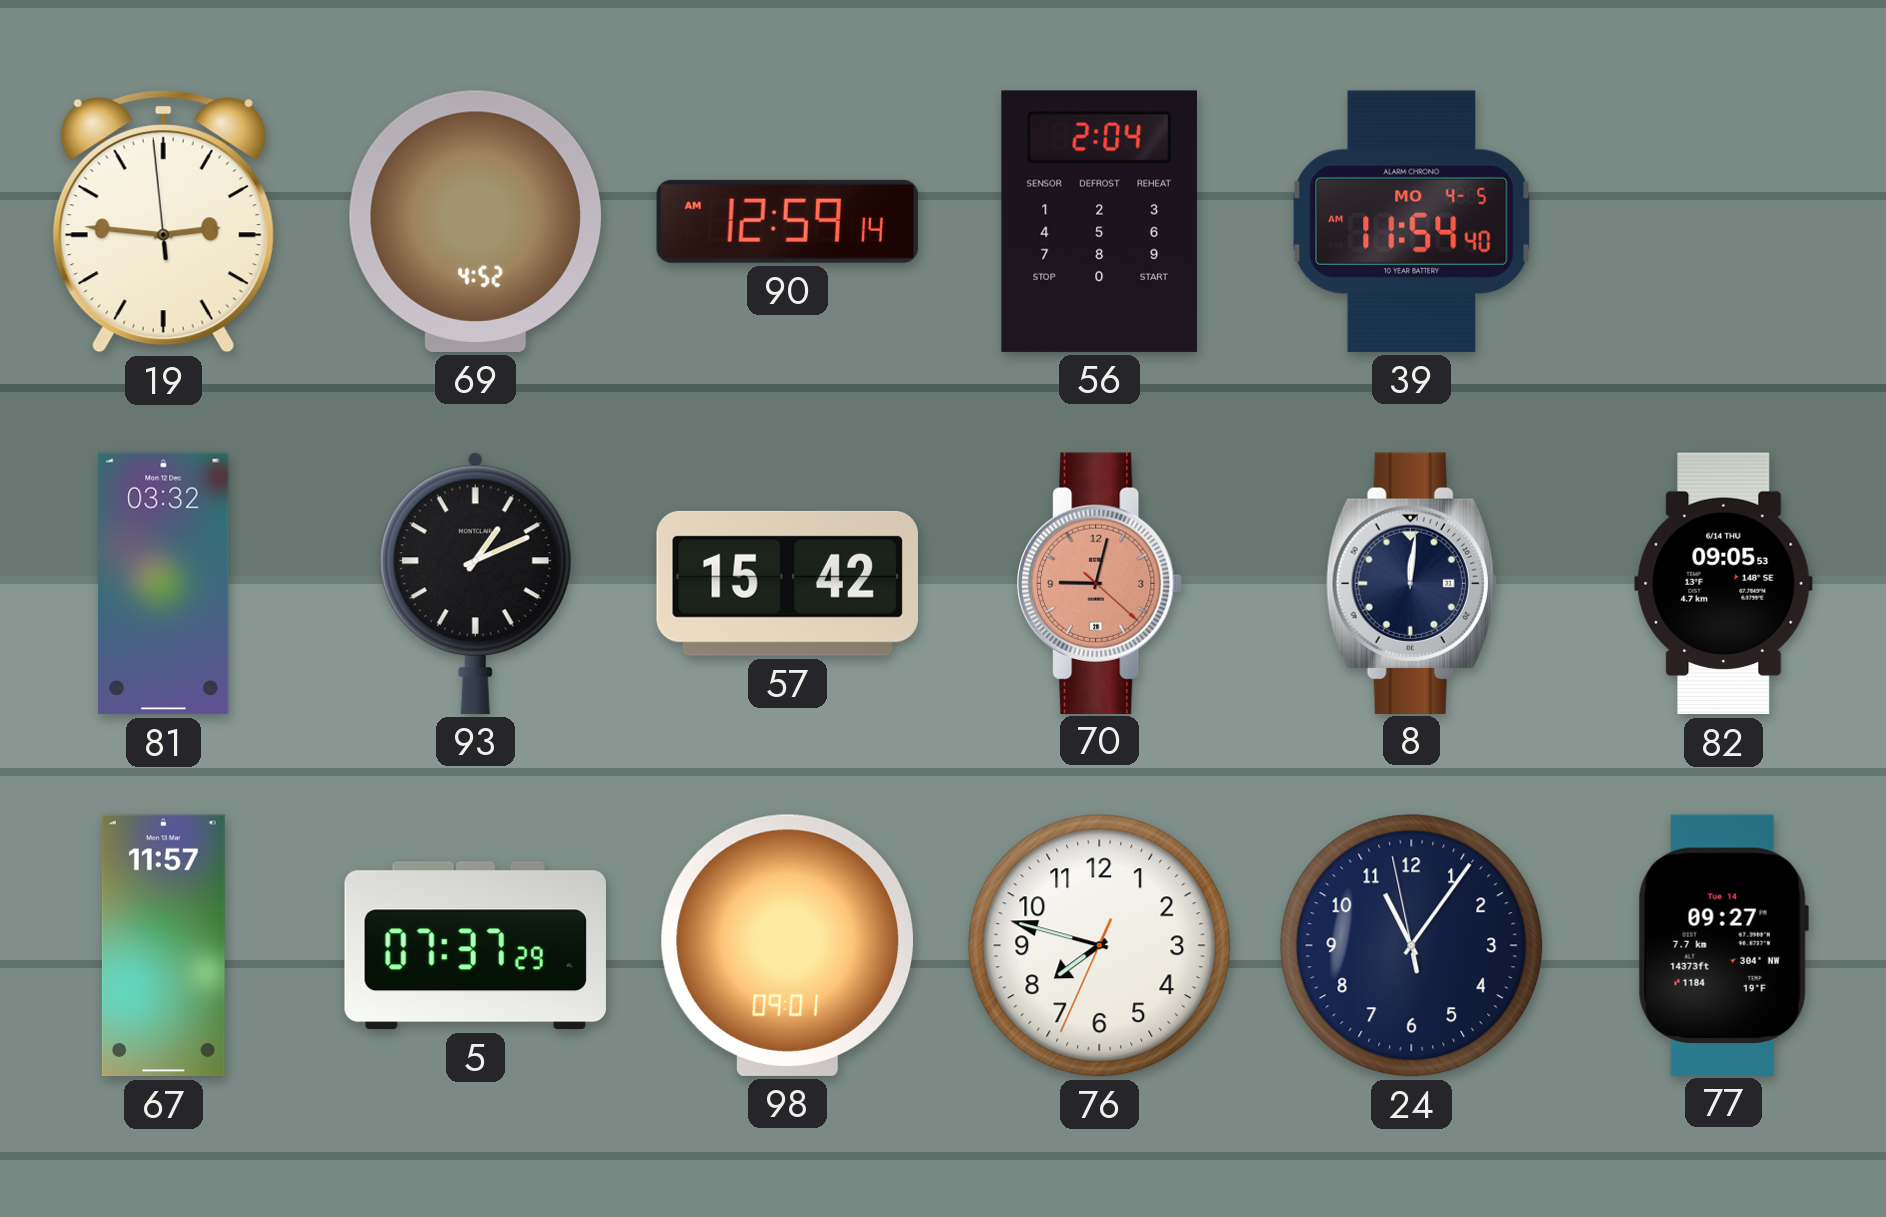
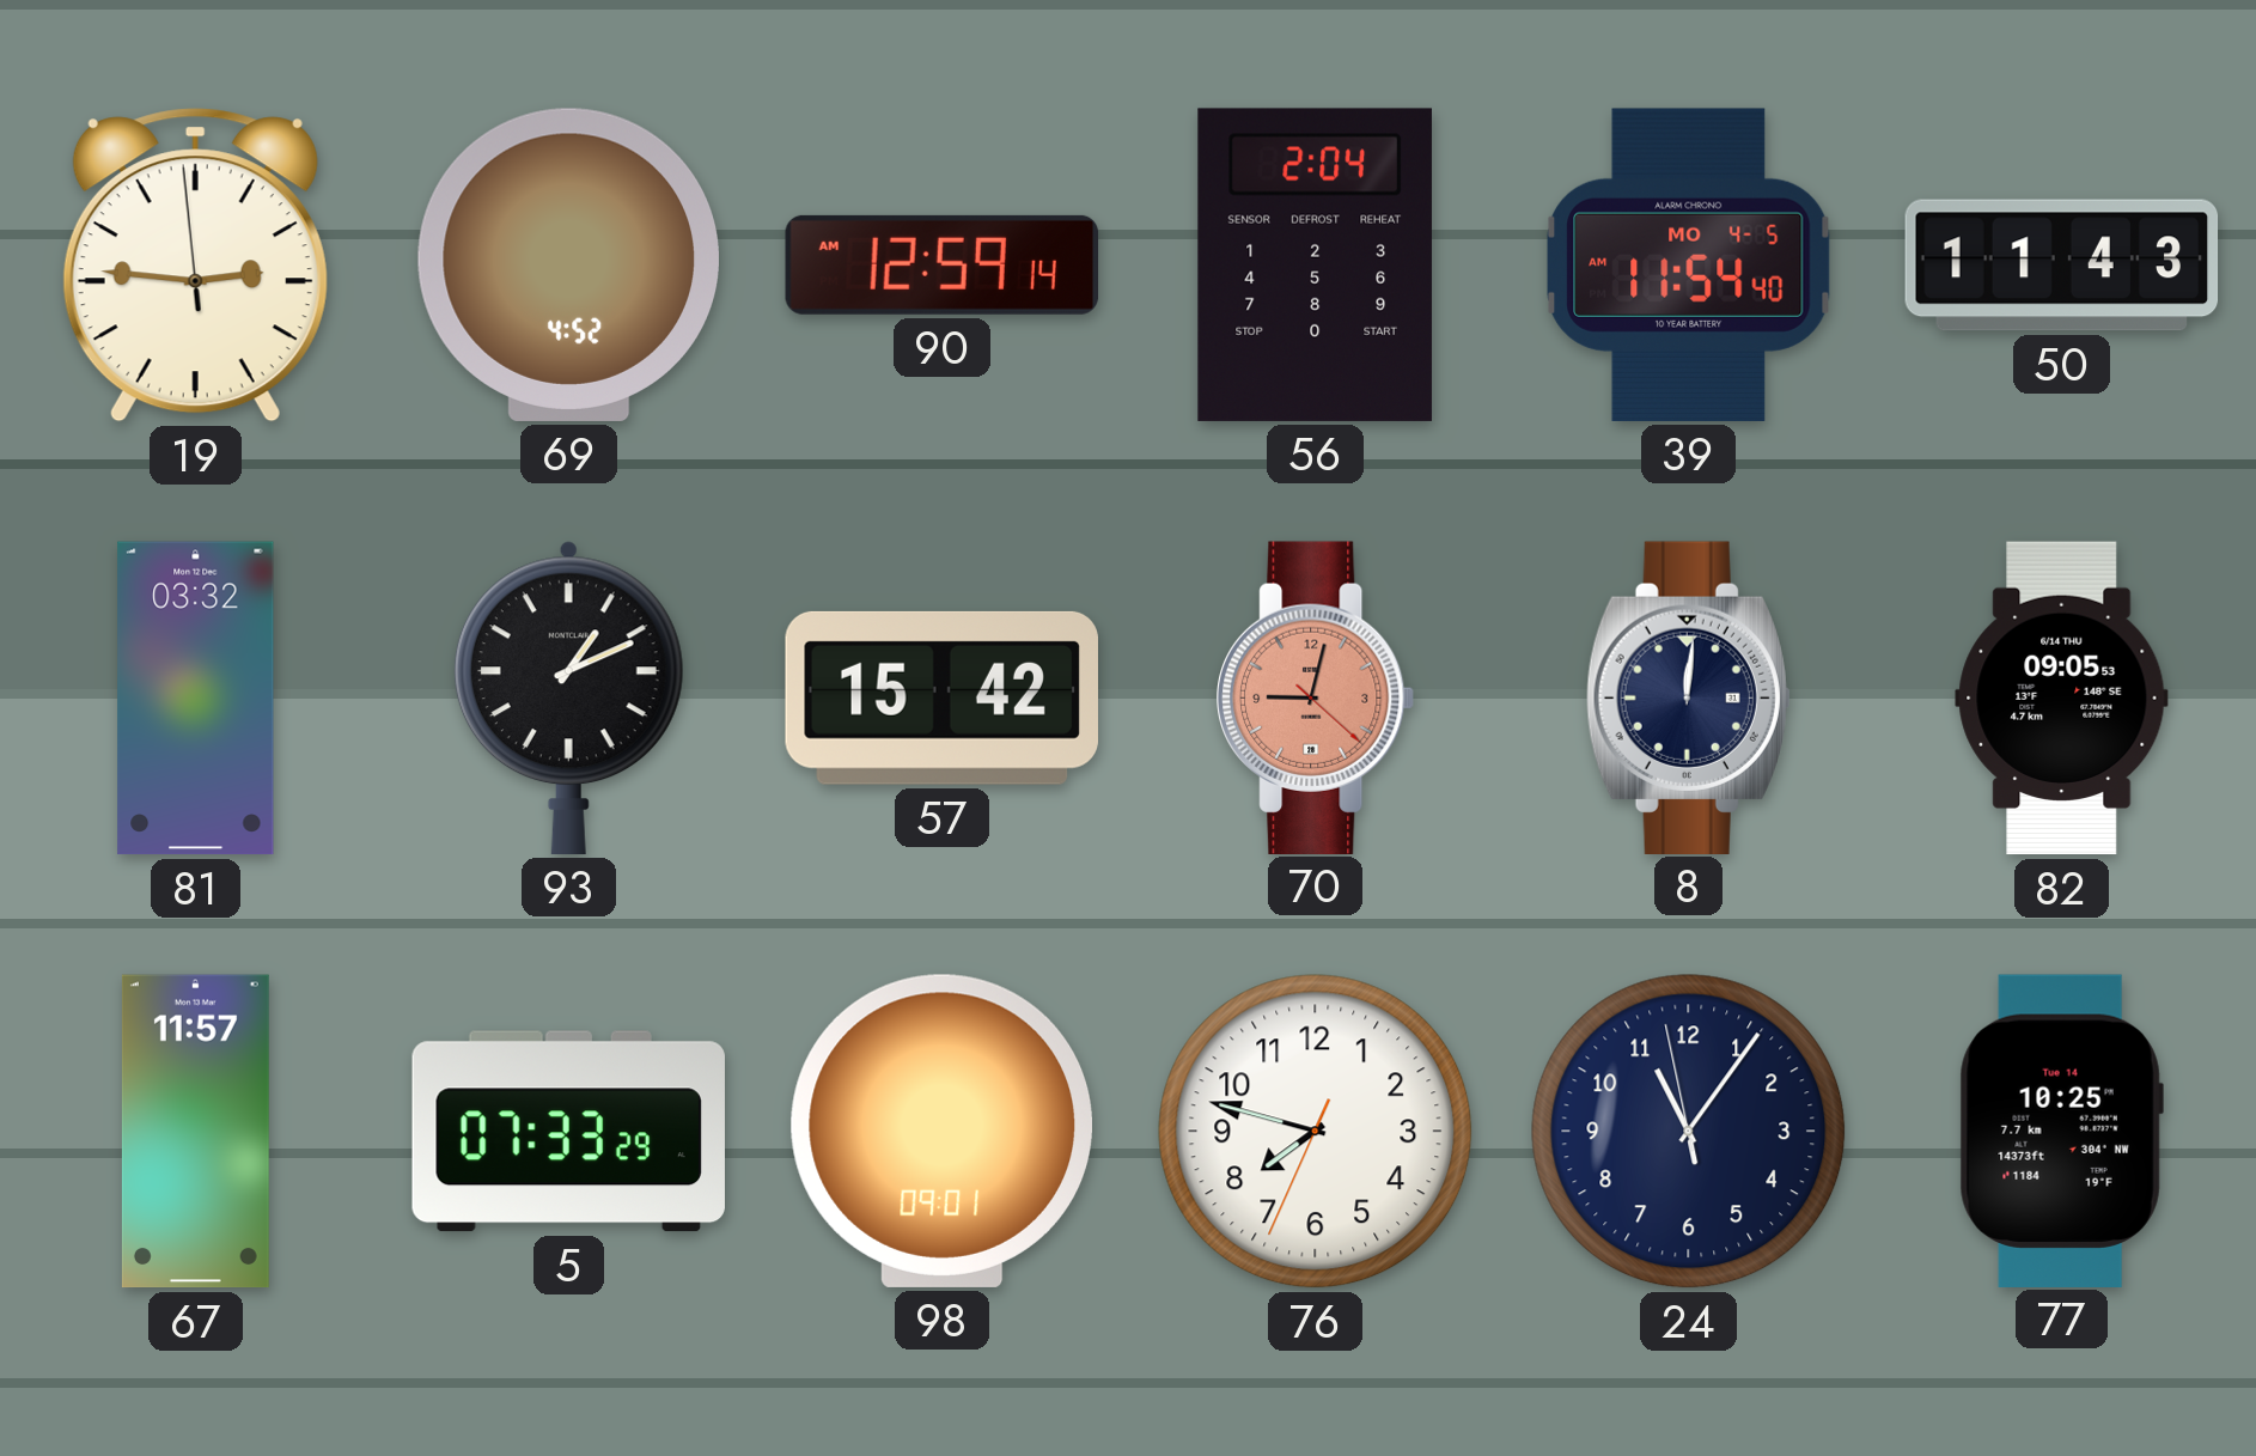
50: none -> 11:43
5: 07:37 -> 07:33
77: 09:27 -> 10:25
